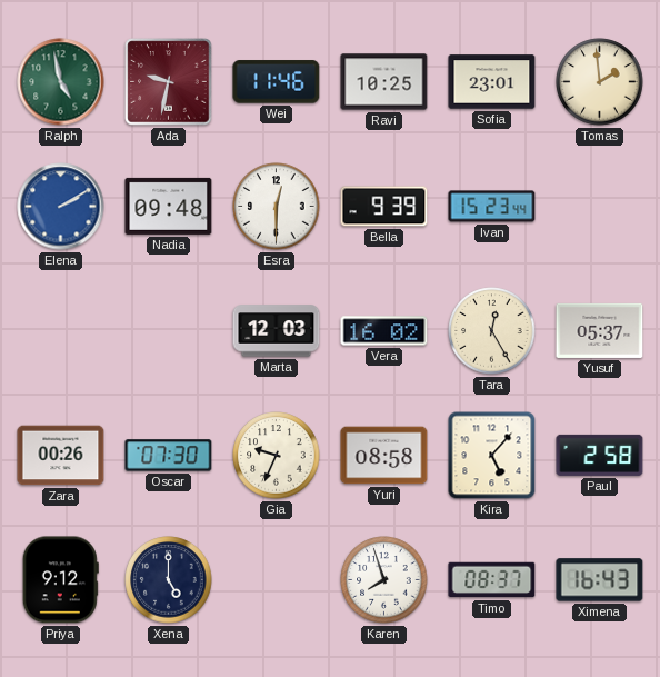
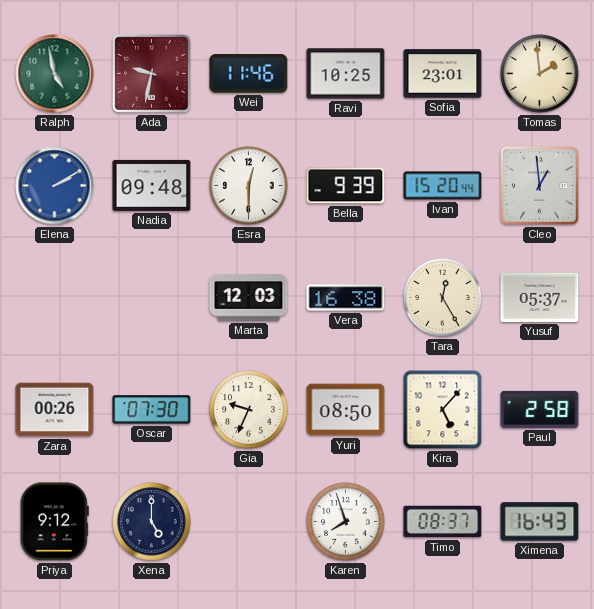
Ivan: 15:23 -> 15:20
Cleo: none -> 12:59
Vera: 16:02 -> 16:38
Yuri: 08:58 -> 08:50
